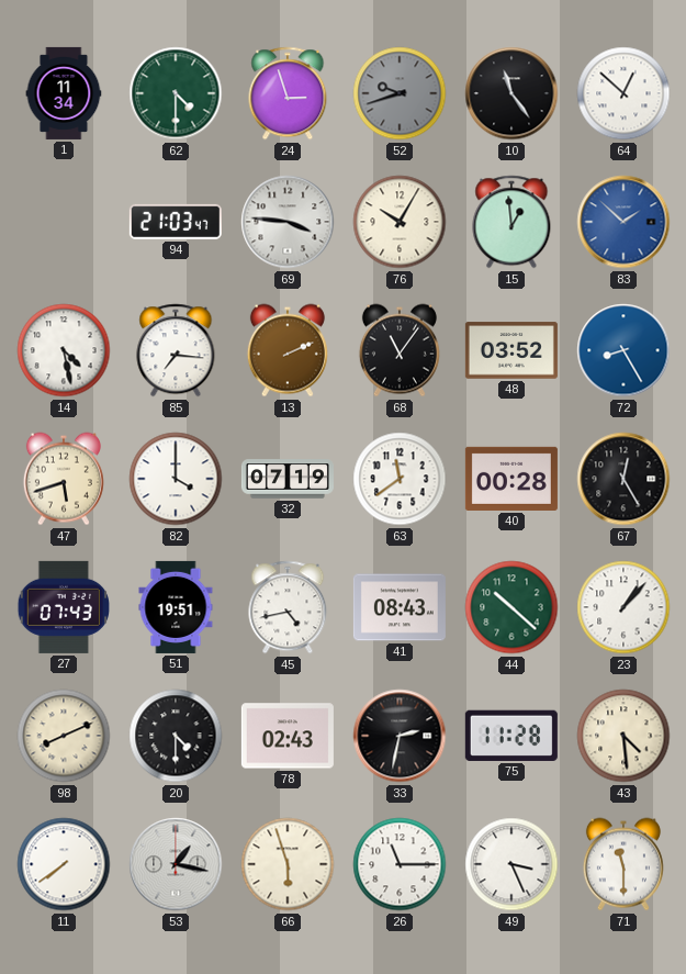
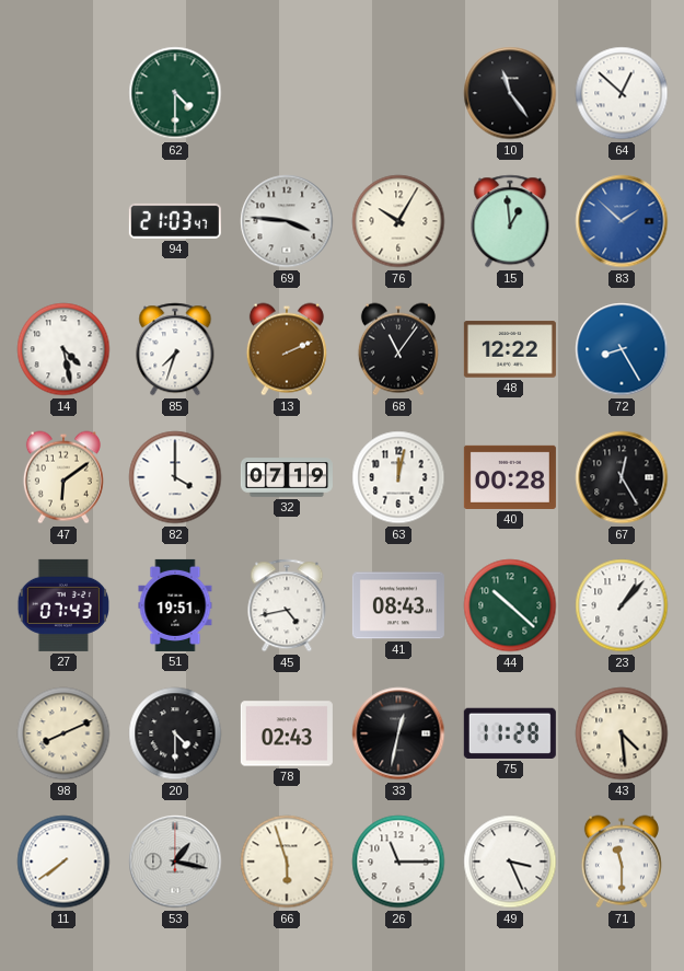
1: 11:34 -> none
24: 2:57 -> none
52: 9:42 -> none
85: 7:16 -> 7:33
48: 03:52 -> 12:22
47: 5:42 -> 6:09
63: 11:39 -> 12:02
33: 2:32 -> 12:32
